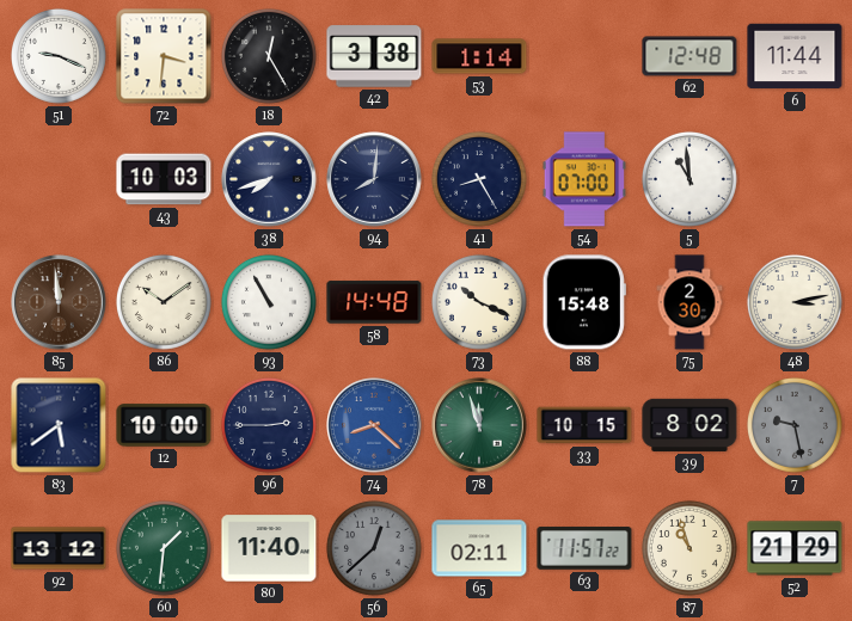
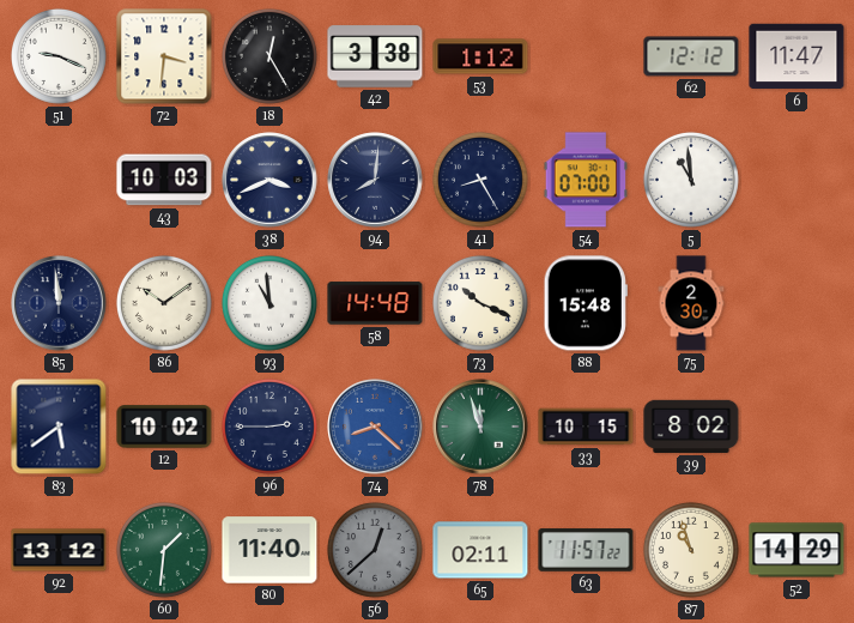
53: 1:14 -> 1:12
62: 12:48 -> 12:12
6: 11:44 -> 11:47
38: 7:42 -> 3:41
85 dial: brown -> navy
93: 10:55 -> 10:59
48: 3:13 -> none
12: 10:00 -> 10:02
7: 9:28 -> none
52: 21:29 -> 14:29
